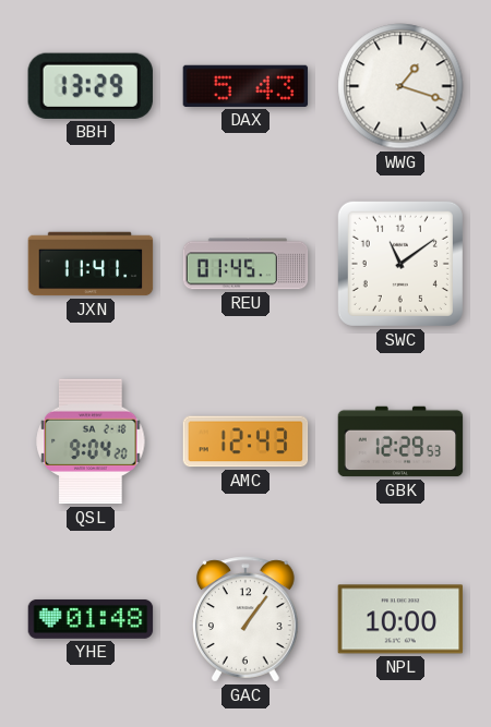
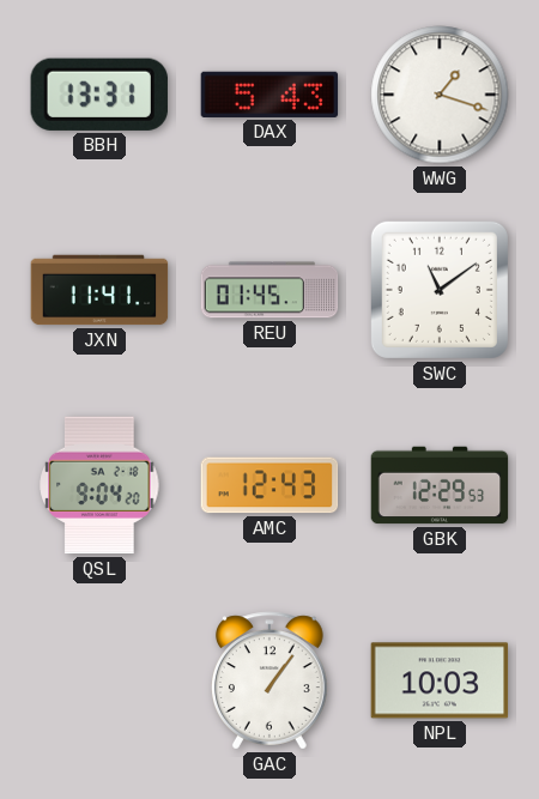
BBH: 13:29 -> 13:31
YHE: 01:48 -> none
NPL: 10:00 -> 10:03
